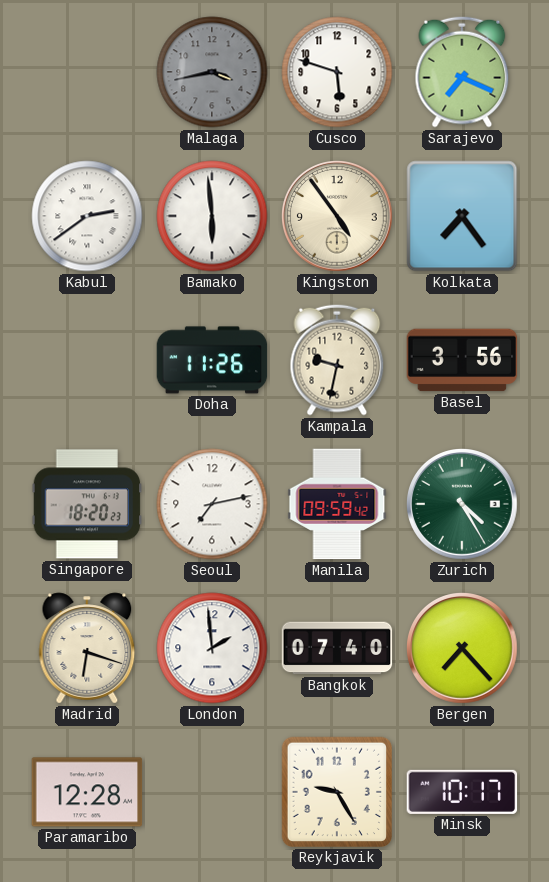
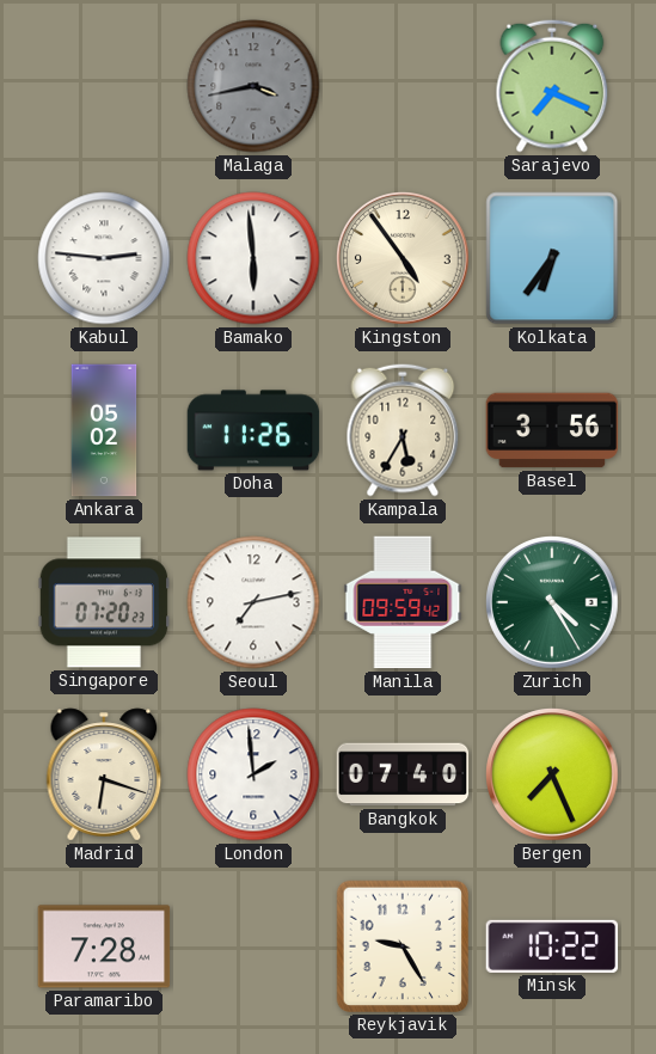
Cusco: 5:48 -> none
Kabul: 2:39 -> 2:46
Kolkata: 7:24 -> 6:36
Ankara: none -> 05:02
Kampala: 9:32 -> 5:35
Singapore: 18:20 -> 07:20
Bergen: 7:23 -> 7:26
Paramaribo: 12:28 -> 7:28
Minsk: 10:17 -> 10:22
